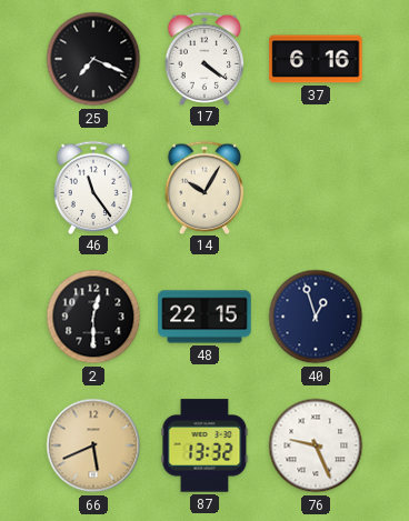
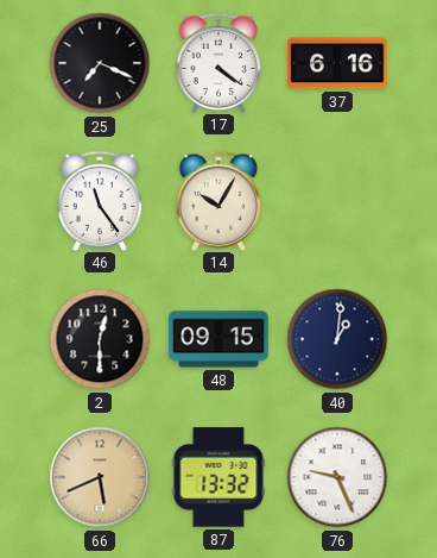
48: 22:15 -> 09:15
40: 12:57 -> 1:01
